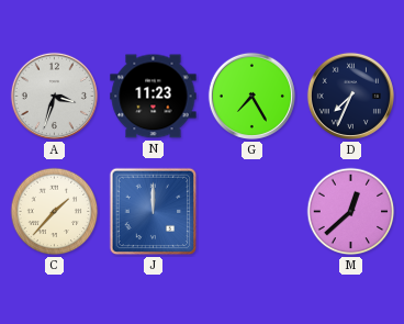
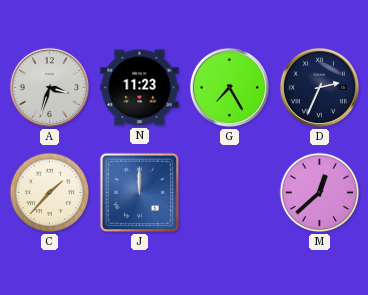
D: 7:34 -> 2:34
